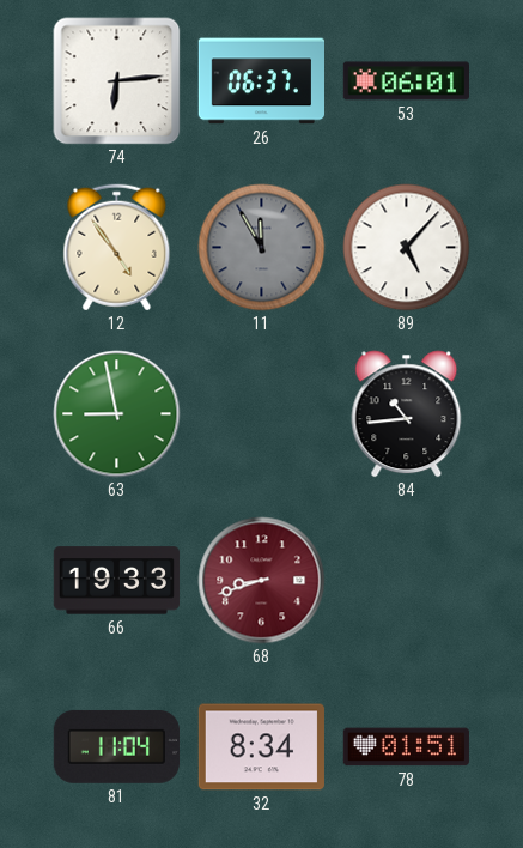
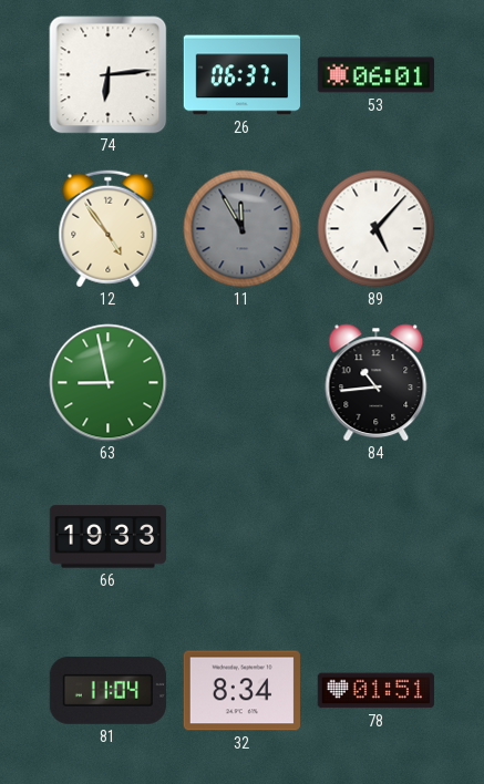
68: 8:42 -> none
